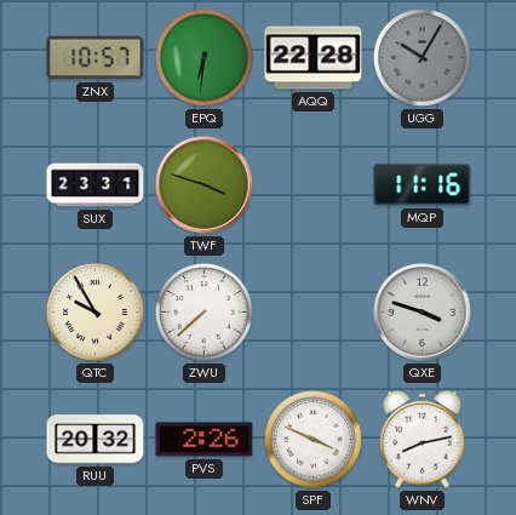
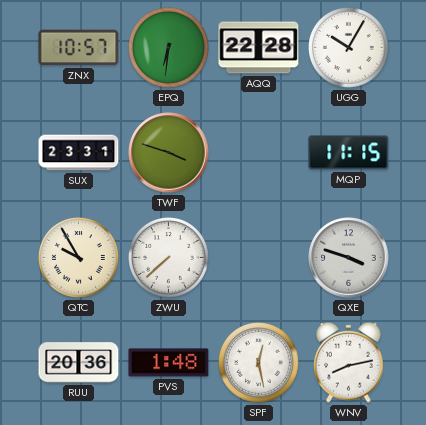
UGG dial: grey -> white
MQP: 11:16 -> 11:15
RUU: 20:32 -> 20:36
PVS: 2:26 -> 1:48
SPF: 3:49 -> 12:28
